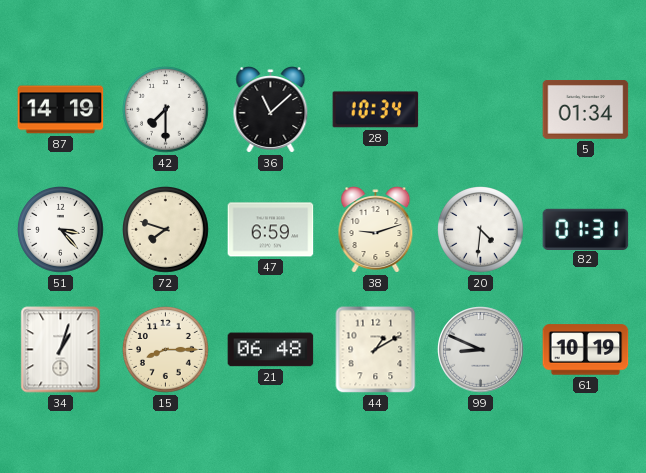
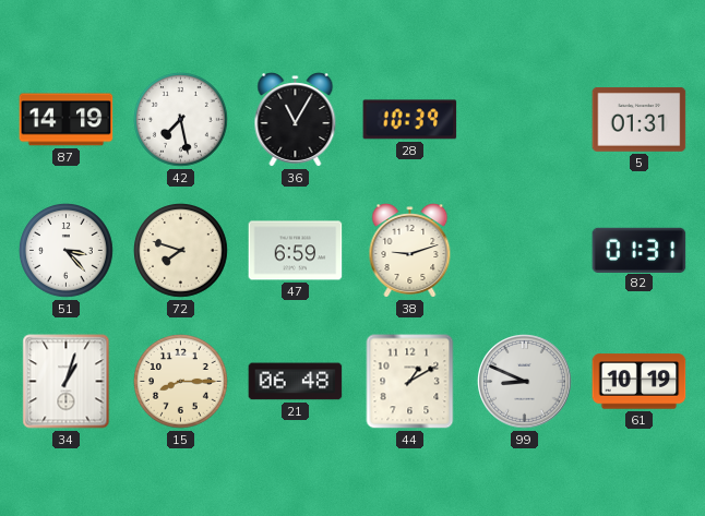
42: 7:30 -> 7:28
36: 11:08 -> 11:05
28: 10:34 -> 10:39
5: 01:34 -> 01:31
20: 4:31 -> none
